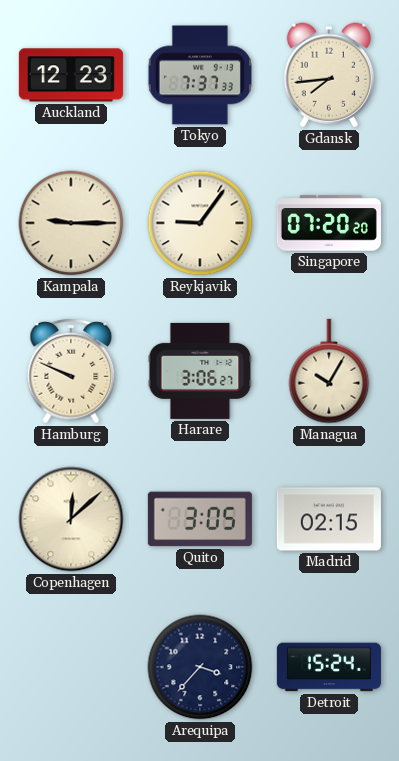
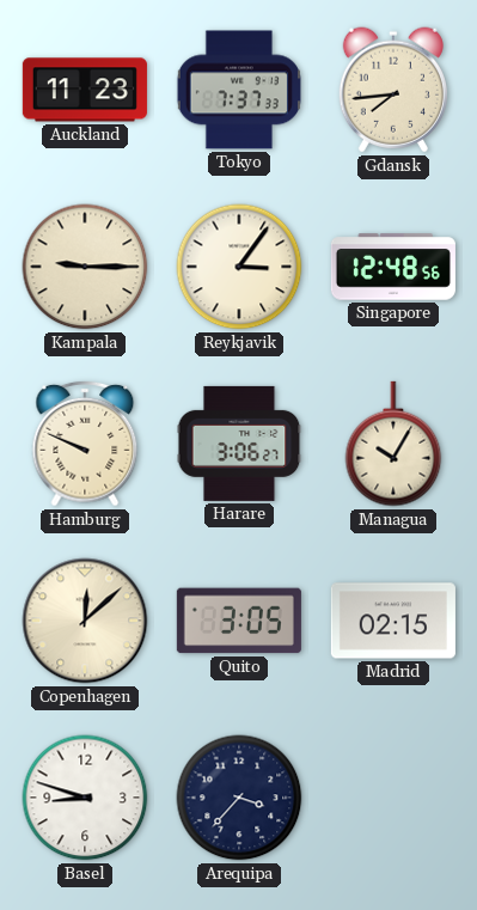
Auckland: 12:23 -> 11:23
Reykjavik: 9:06 -> 3:06
Singapore: 07:20 -> 12:48
Basel: none -> 8:48
Detroit: 15:24 -> none
